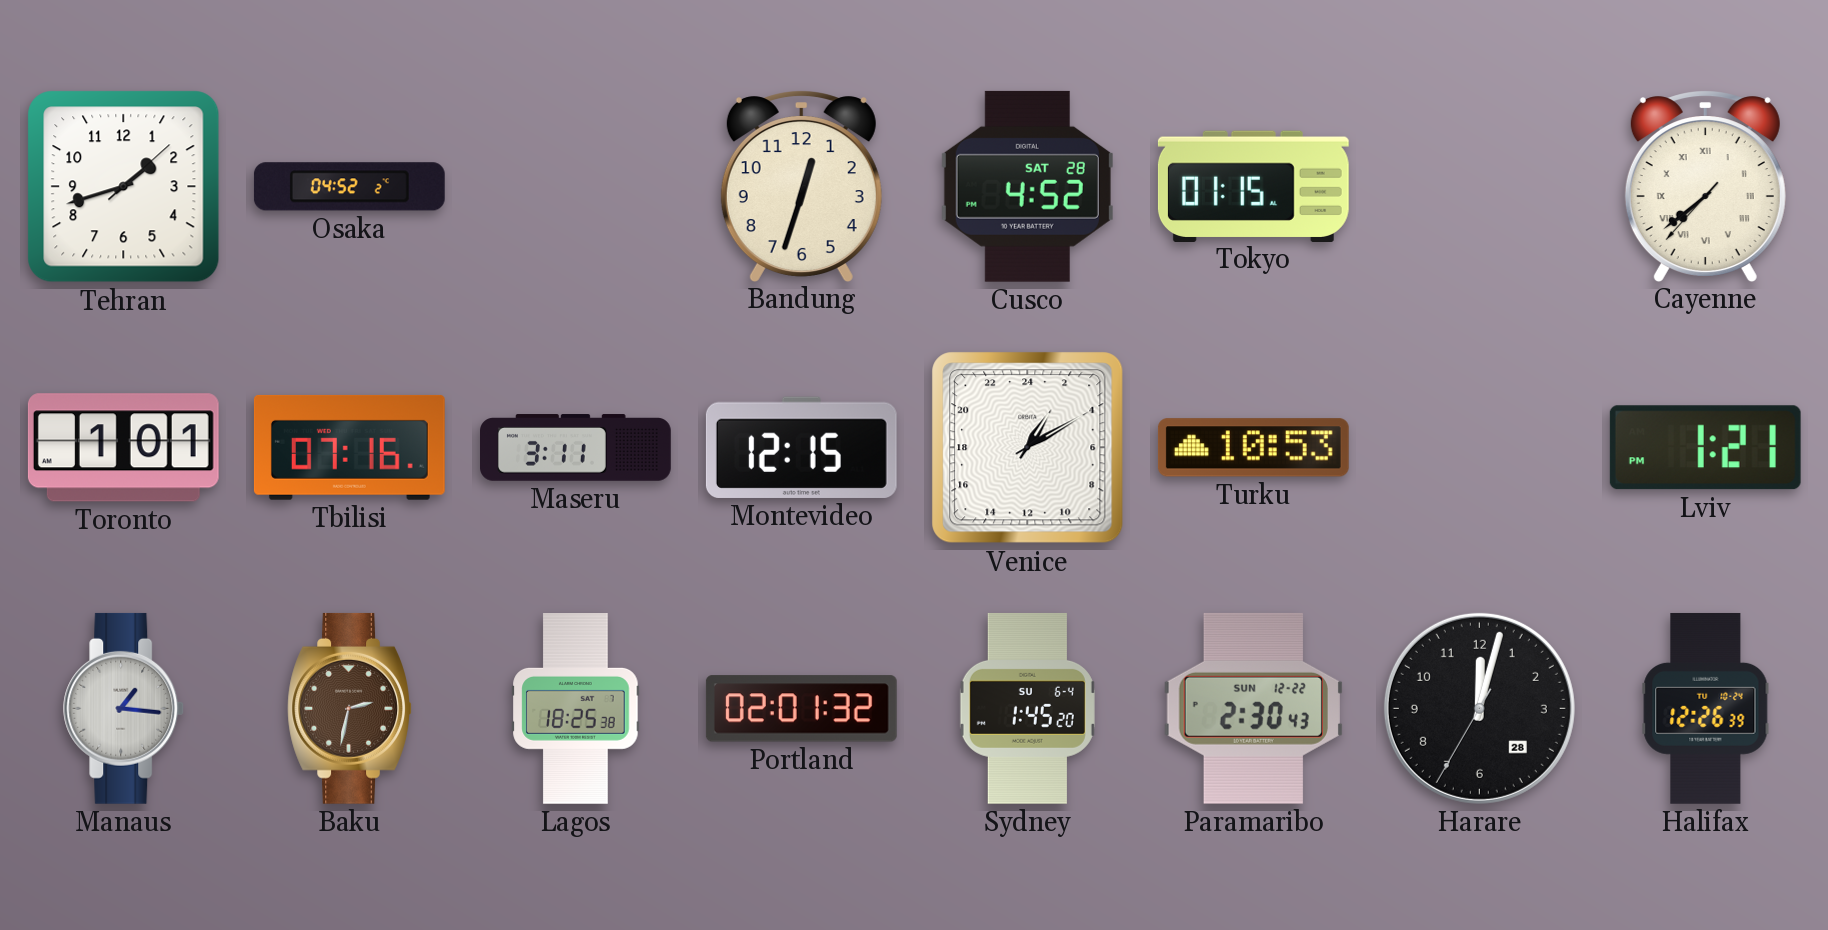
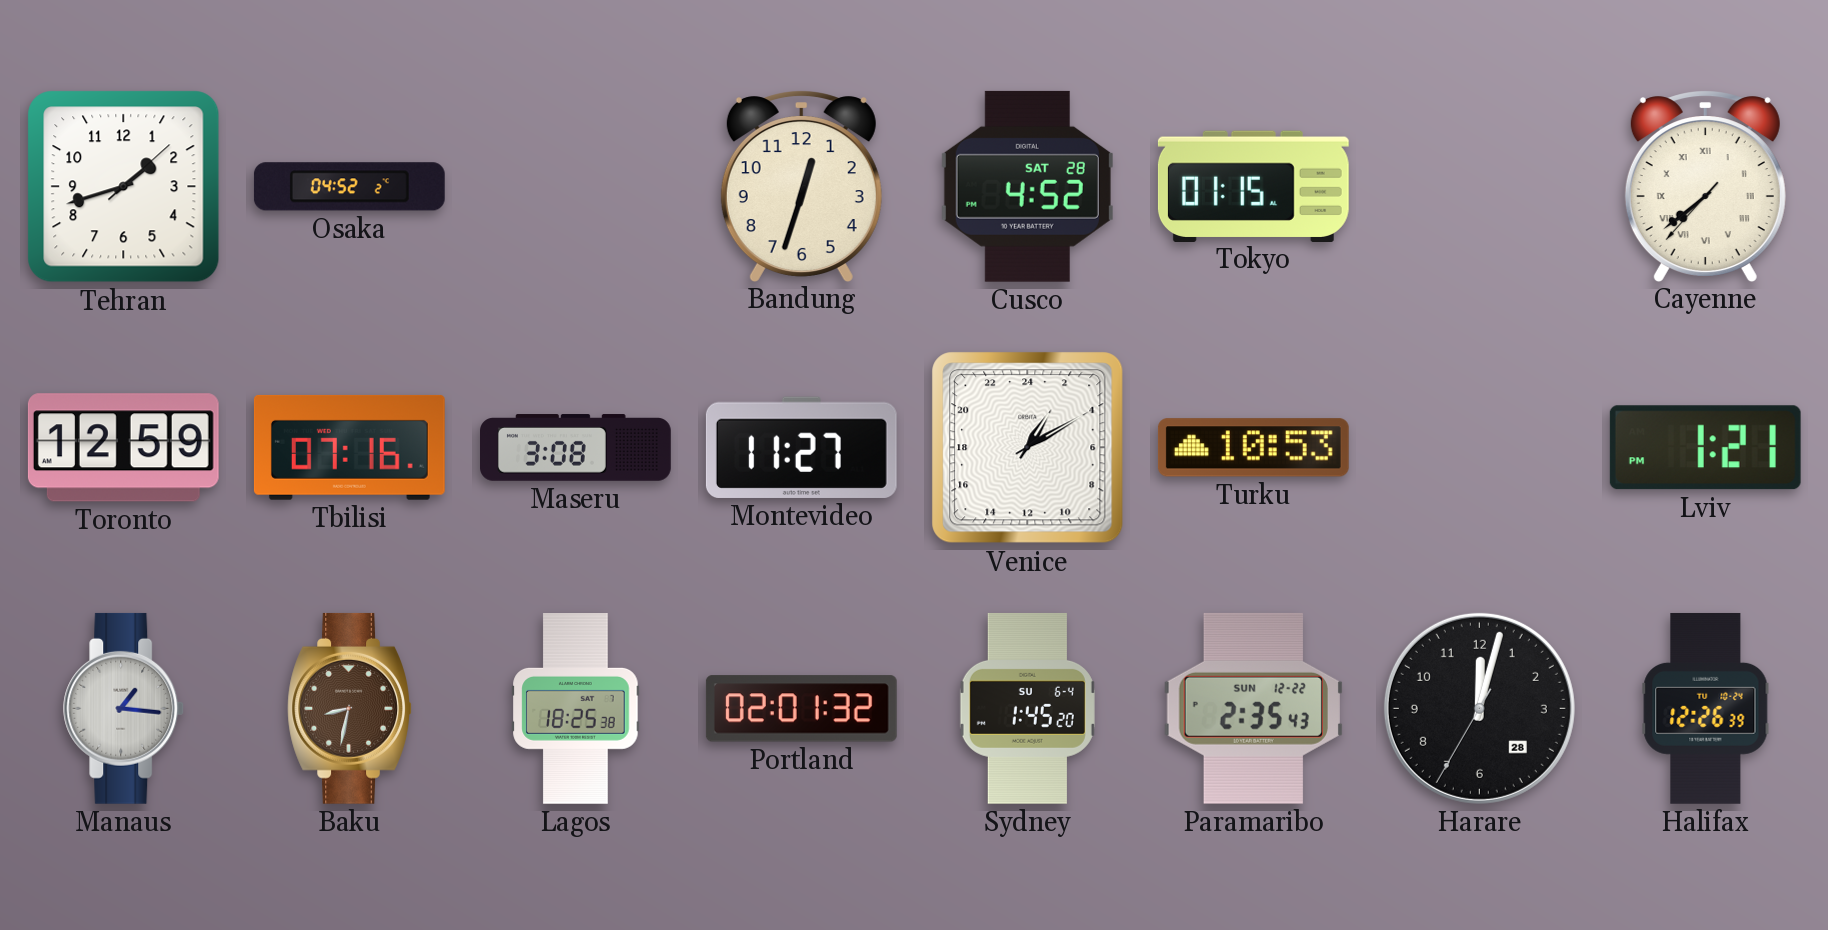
Toronto: 1:01 -> 12:59
Maseru: 3:11 -> 3:08
Montevideo: 12:15 -> 11:27
Baku: 2:32 -> 8:32
Paramaribo: 2:30 -> 2:35
